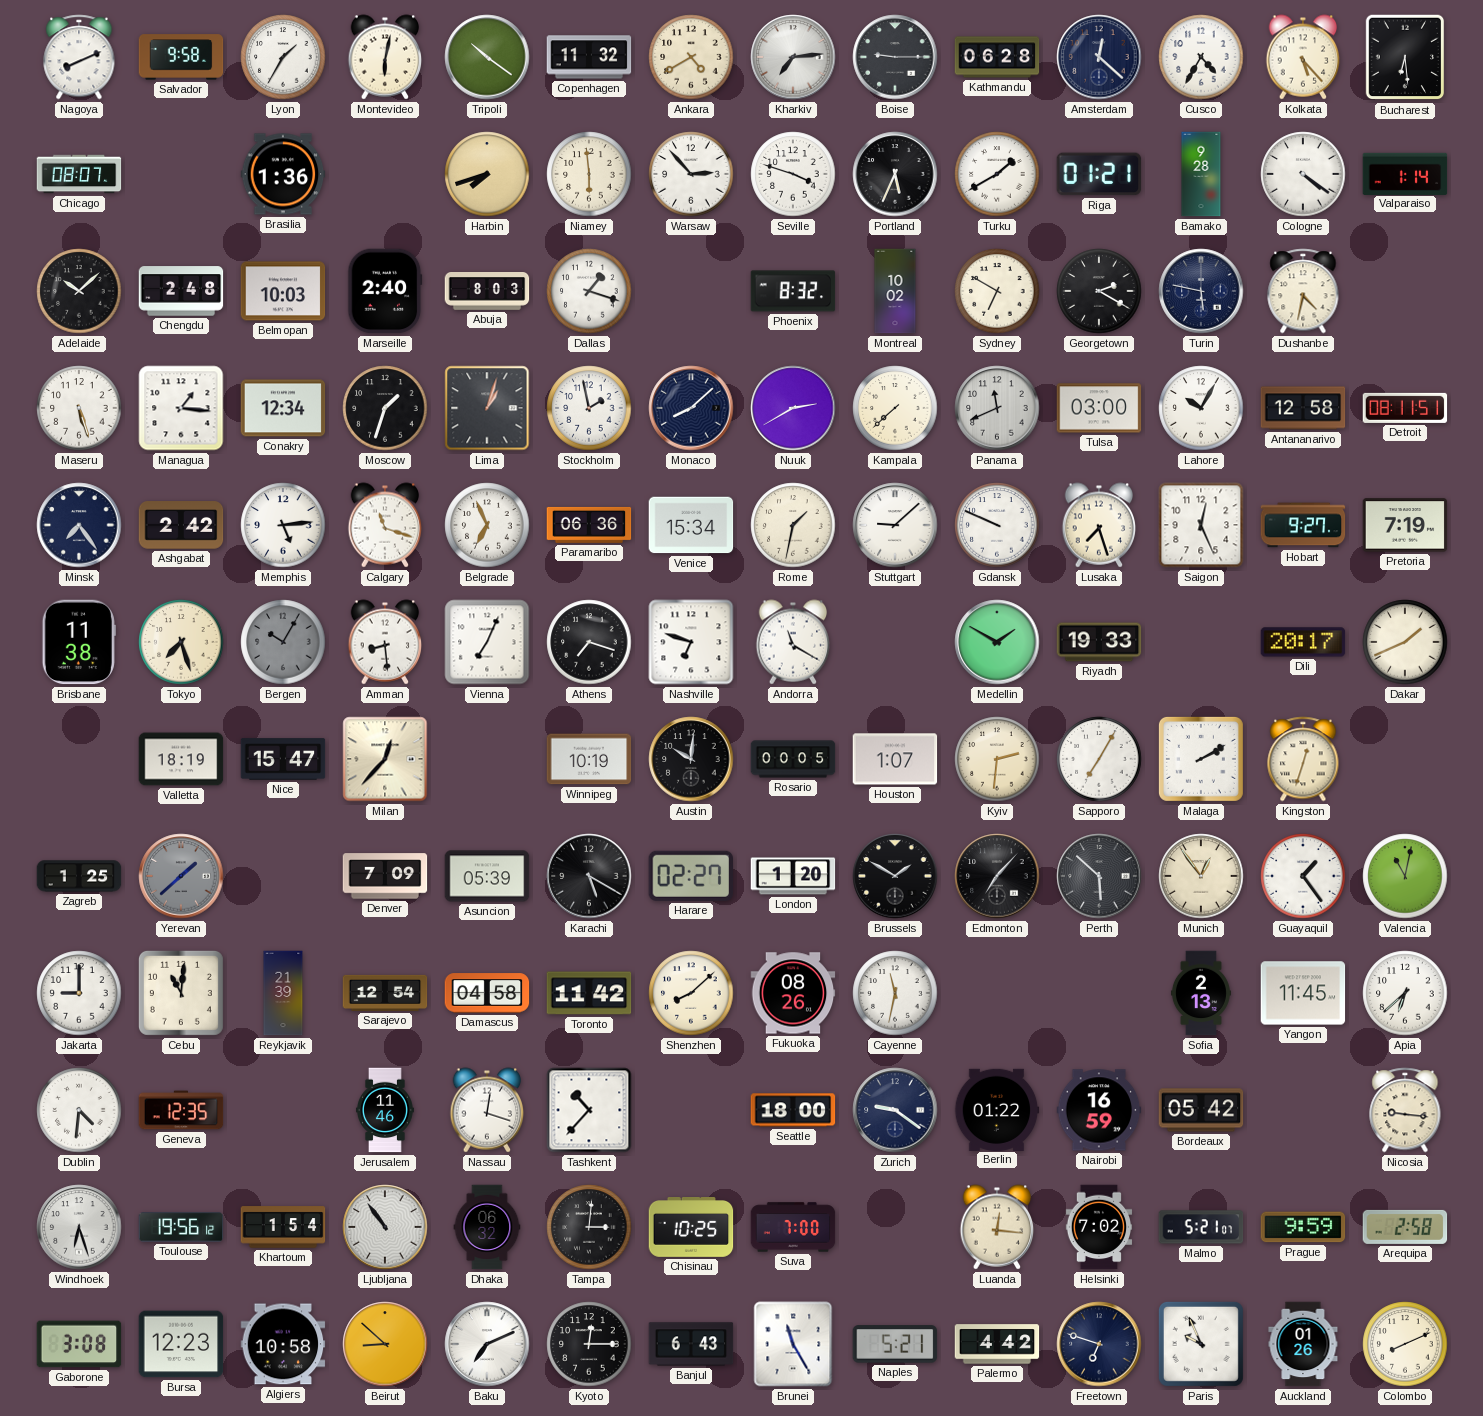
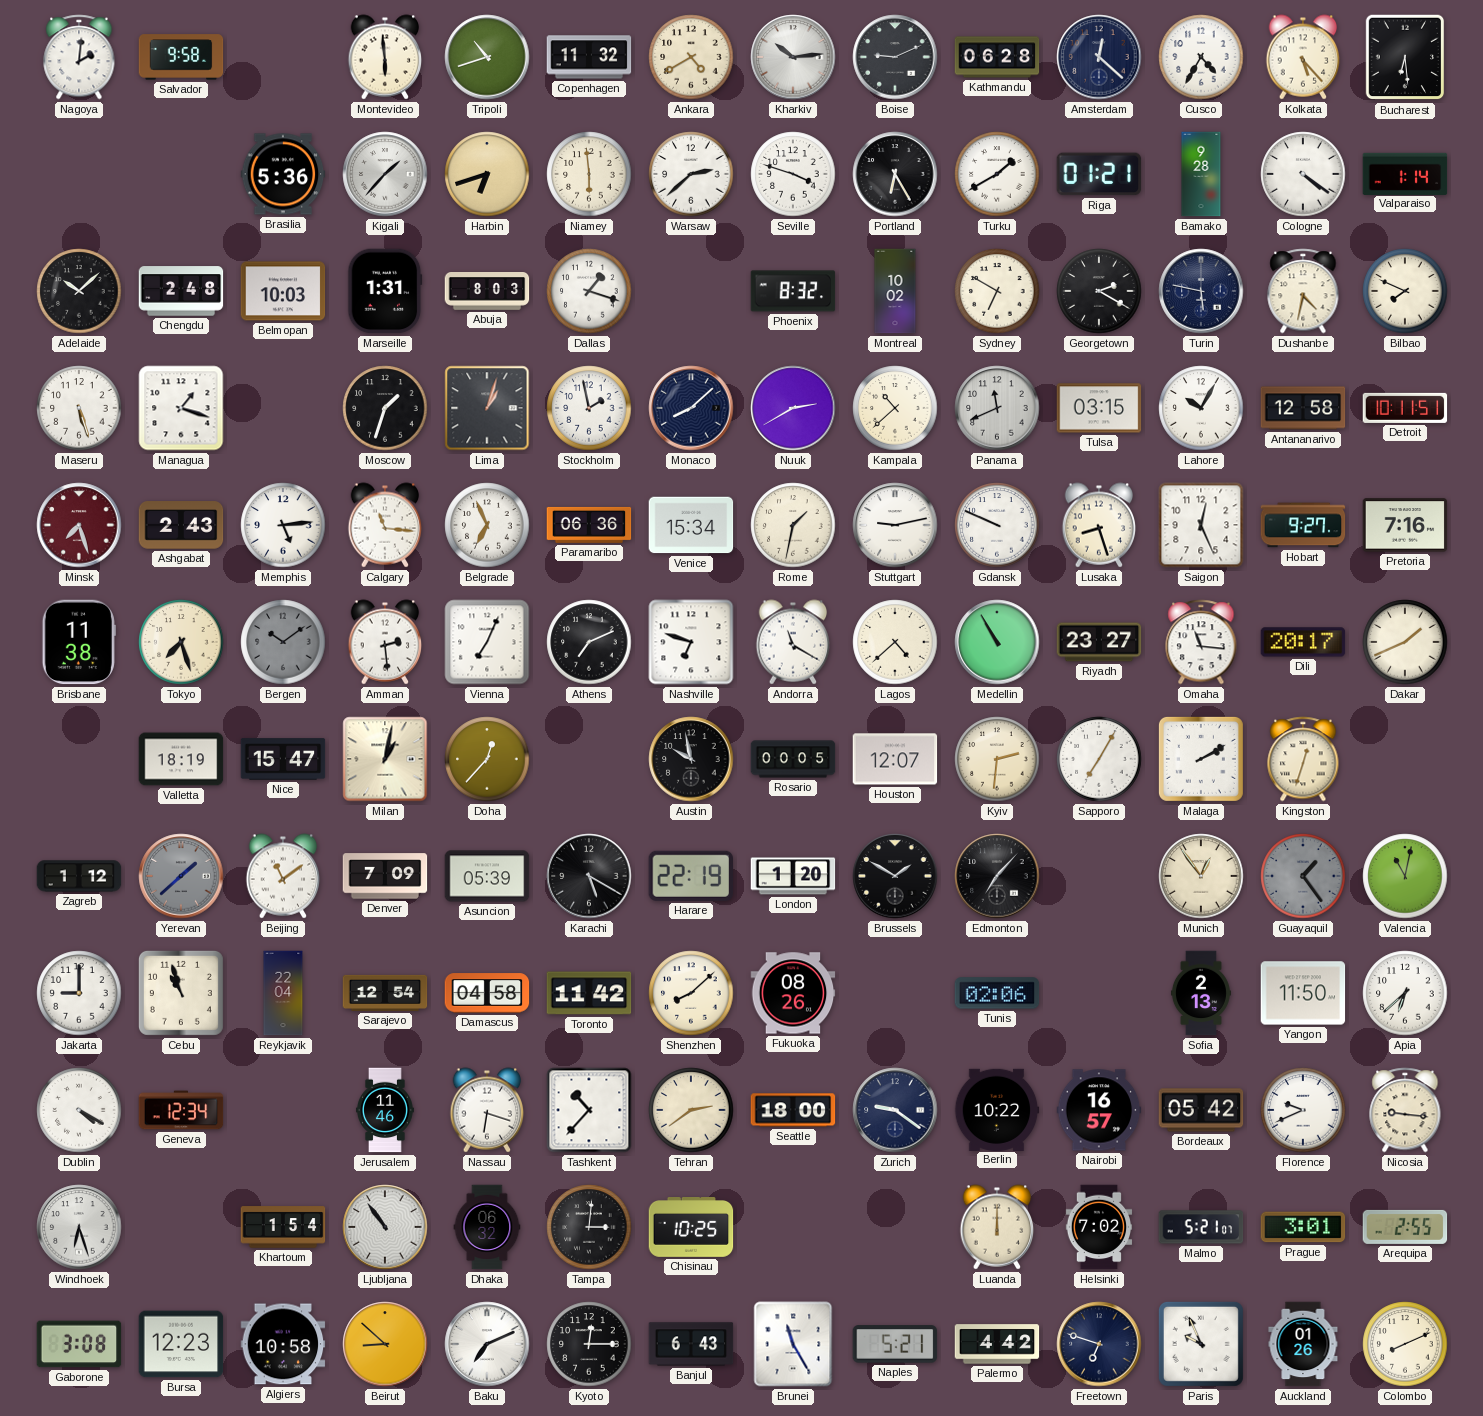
Nagoya: 8:11 -> 2:01
Lyon: 1:35 -> none
Montevideo: 6:02 -> 5:59
Tripoli: 10:21 -> 10:42
Kharkiv: 7:14 -> 10:14
Boise: 9:15 -> 9:11
Chicago: 08:07 -> none
Brasilia: 1:36 -> 5:36
Kigali: none -> 1:37
Harbin: 7:42 -> 6:42
Warsaw: 2:53 -> 2:38
Portland: 5:34 -> 6:25
Marseille: 2:40 -> 1:31
Bilbao: none -> 7:49
Managua: 1:16 -> 1:18
Conakry: 12:34 -> none
Kampala: 7:38 -> 10:38
Tulsa: 03:00 -> 03:15
Detroit: 08:11 -> 10:11
Minsk: 7:24 -> 7:27
Minsk dial: navy -> burgundy
Ashgabat: 2:42 -> 2:43
Calgary: 11:18 -> 11:16
Stuttgart: 9:08 -> 9:13
Lusaka: 7:27 -> 8:27
Pretoria: 7:19 -> 7:16
Bergen: 10:05 -> 10:09
Amman: 8:29 -> 2:29
Athens: 7:18 -> 7:11
Lagos: none -> 4:38
Medellin: 1:50 -> 10:55
Riyadh: 19:33 -> 23:27
Omaha: none -> 11:16
Milan: 12:37 -> 1:02
Doha: none -> 12:37
Winnipeg: 10:19 -> none
Austin: 10:01 -> 9:58
Houston: 1:07 -> 12:07
Zagreb: 1:25 -> 1:12
Beijing: none -> 11:09
Harare: 02:27 -> 22:19
Perth: 5:52 -> none
Guayaquil dial: white -> grey
Cebu: 11:01 -> 10:57
Reykjavik: 21:39 -> 22:04
Cayenne: 11:32 -> none
Tunis: none -> 02:06
Yangon: 11:45 -> 11:50
Dublin: 4:31 -> 4:20
Geneva: 12:35 -> 12:34
Nassau: 12:18 -> 6:18
Tehran: none -> 2:39
Berlin: 01:22 -> 10:22
Nairobi: 16:59 -> 16:57
Florence: none -> 9:41
Toulouse: 19:56 -> none
Suva: 7:00 -> none
Luanda: 12:16 -> 12:00
Prague: 9:59 -> 3:01
Arequipa: 2:58 -> 2:55
